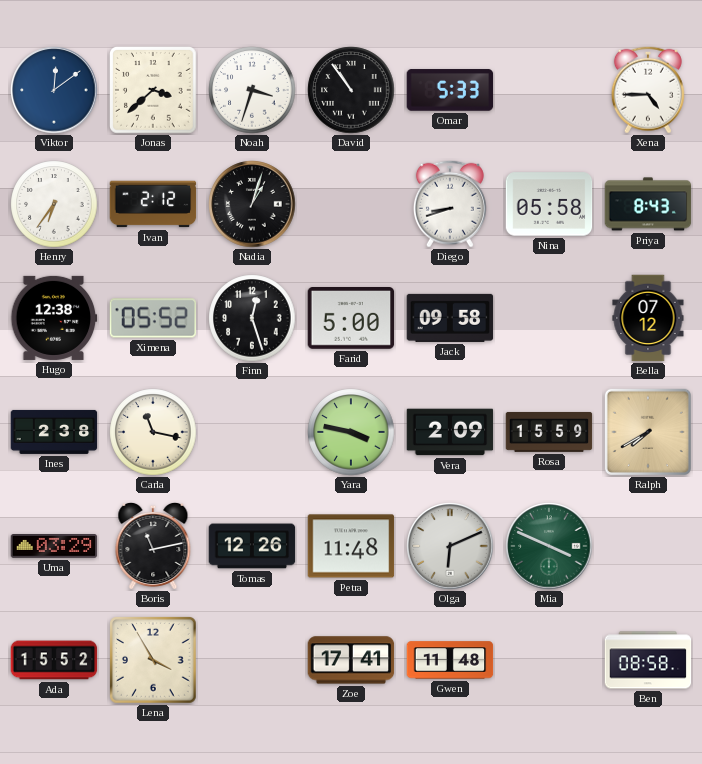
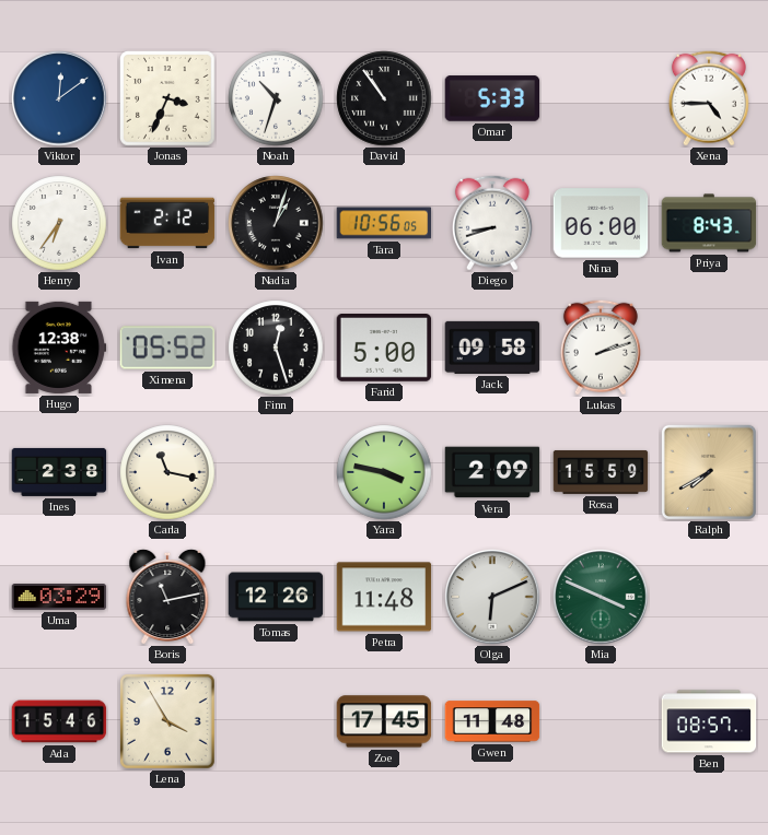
Jonas: 3:38 -> 3:34
Noah: 3:33 -> 10:33
Tara: none -> 10:56
Nina: 05:58 -> 06:00
Lukas: none -> 2:12
Bella: 07:12 -> none
Ada: 15:52 -> 15:46
Zoe: 17:41 -> 17:45
Ben: 08:58 -> 08:57
